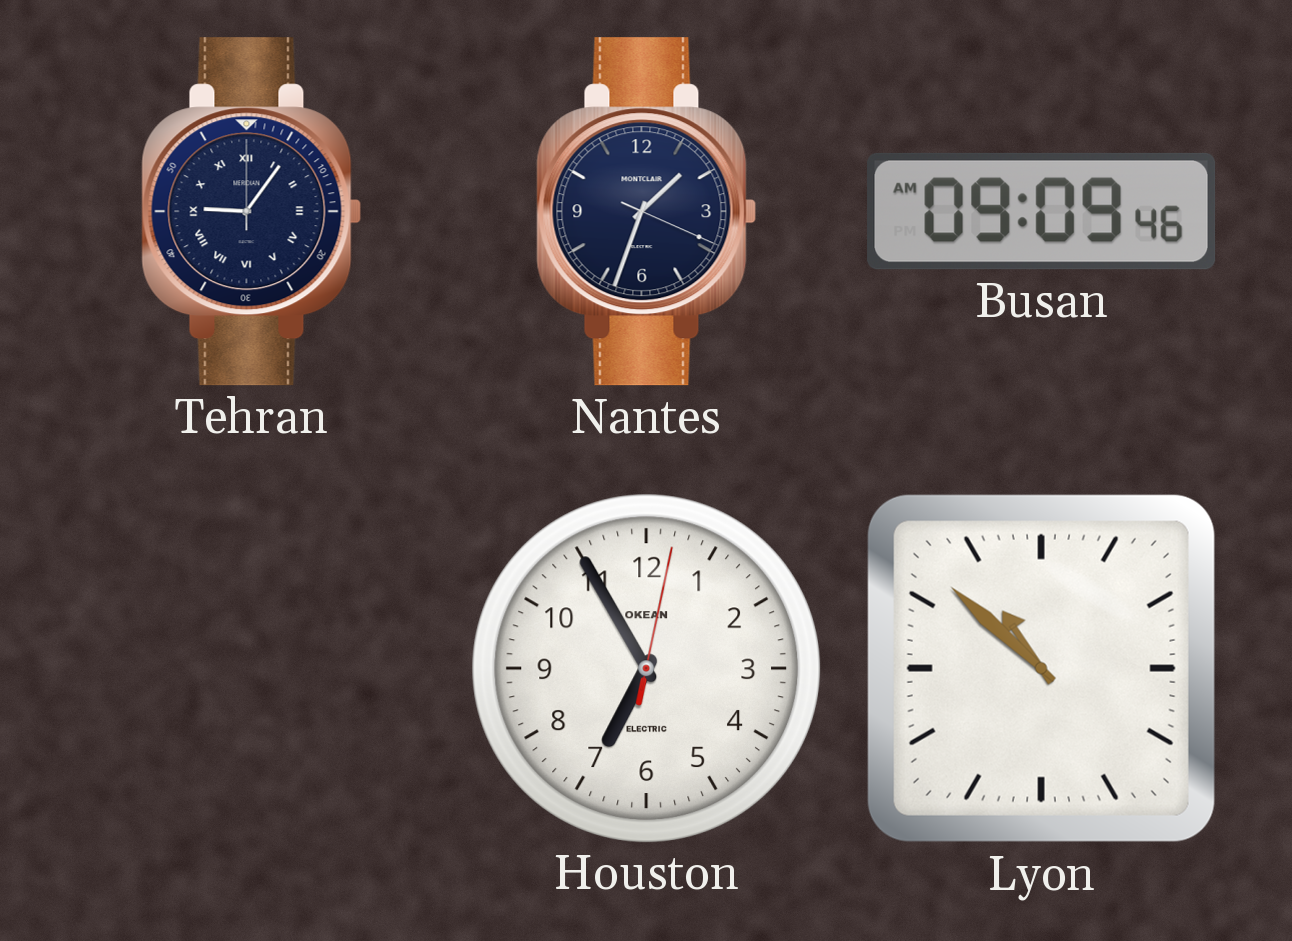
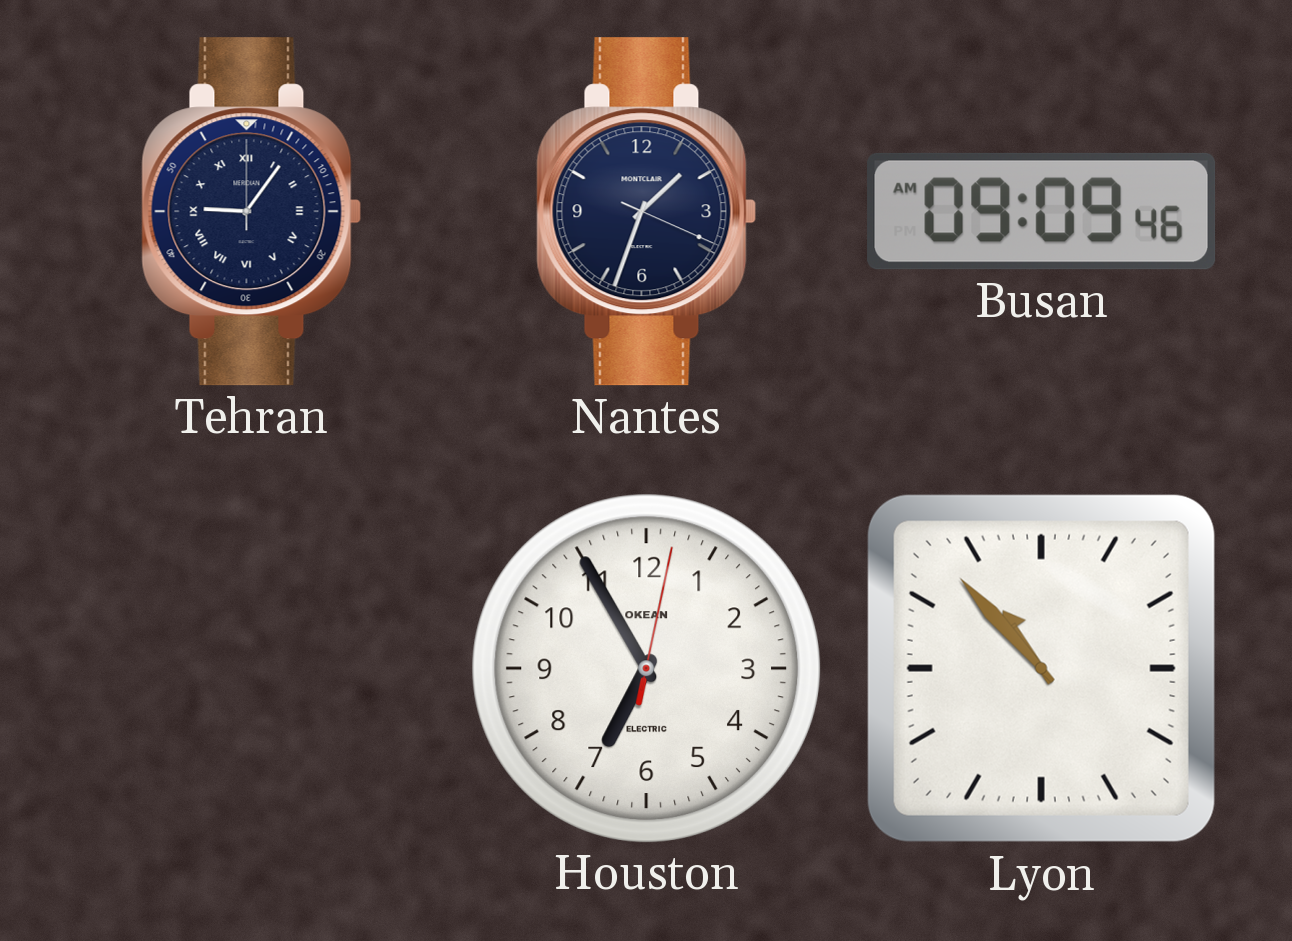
Lyon: 10:52 -> 10:53
